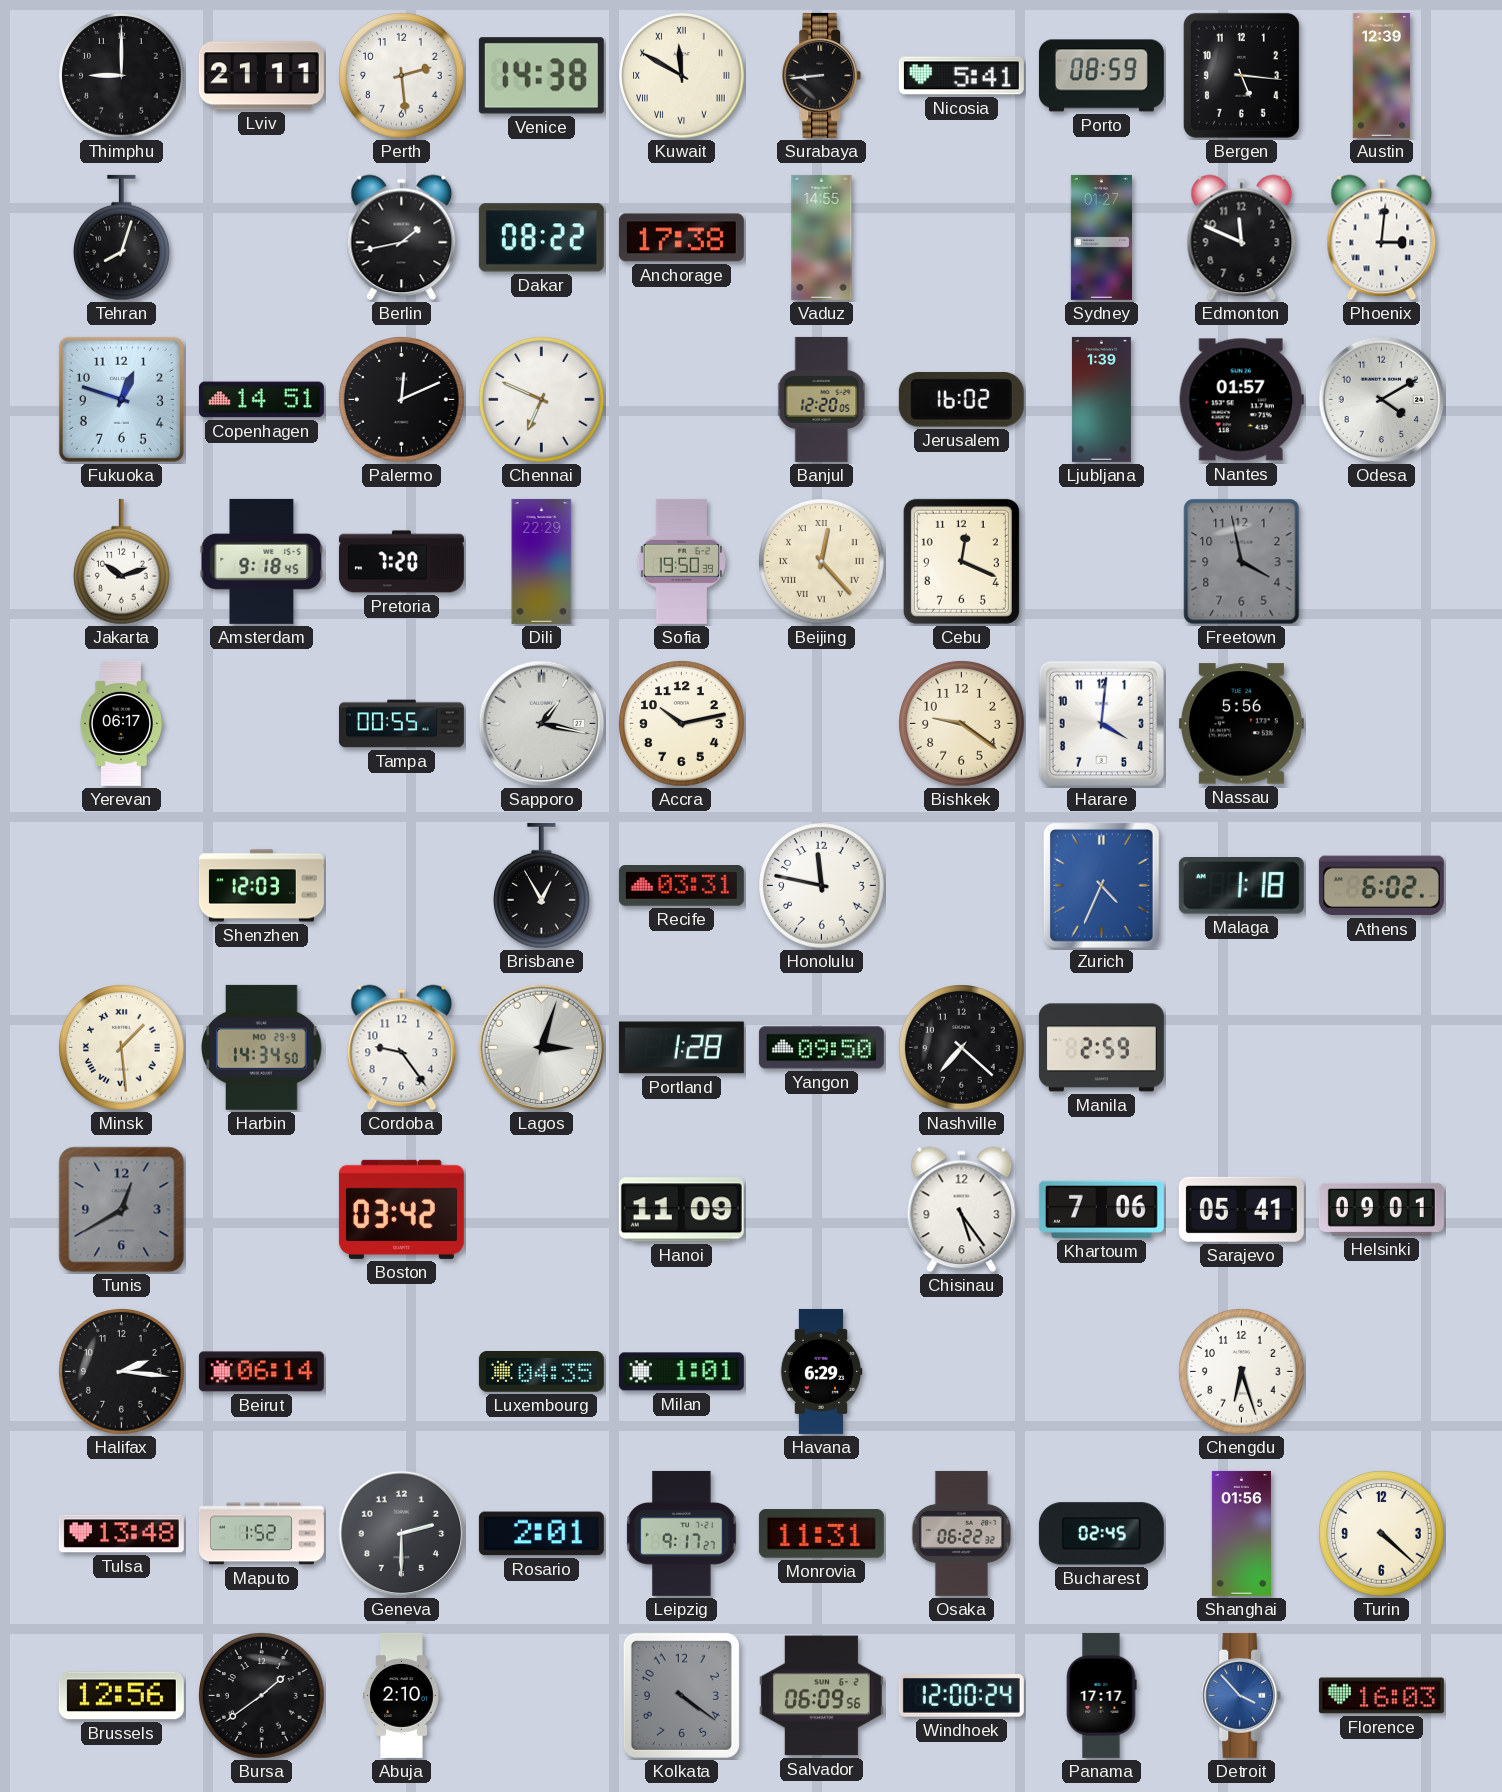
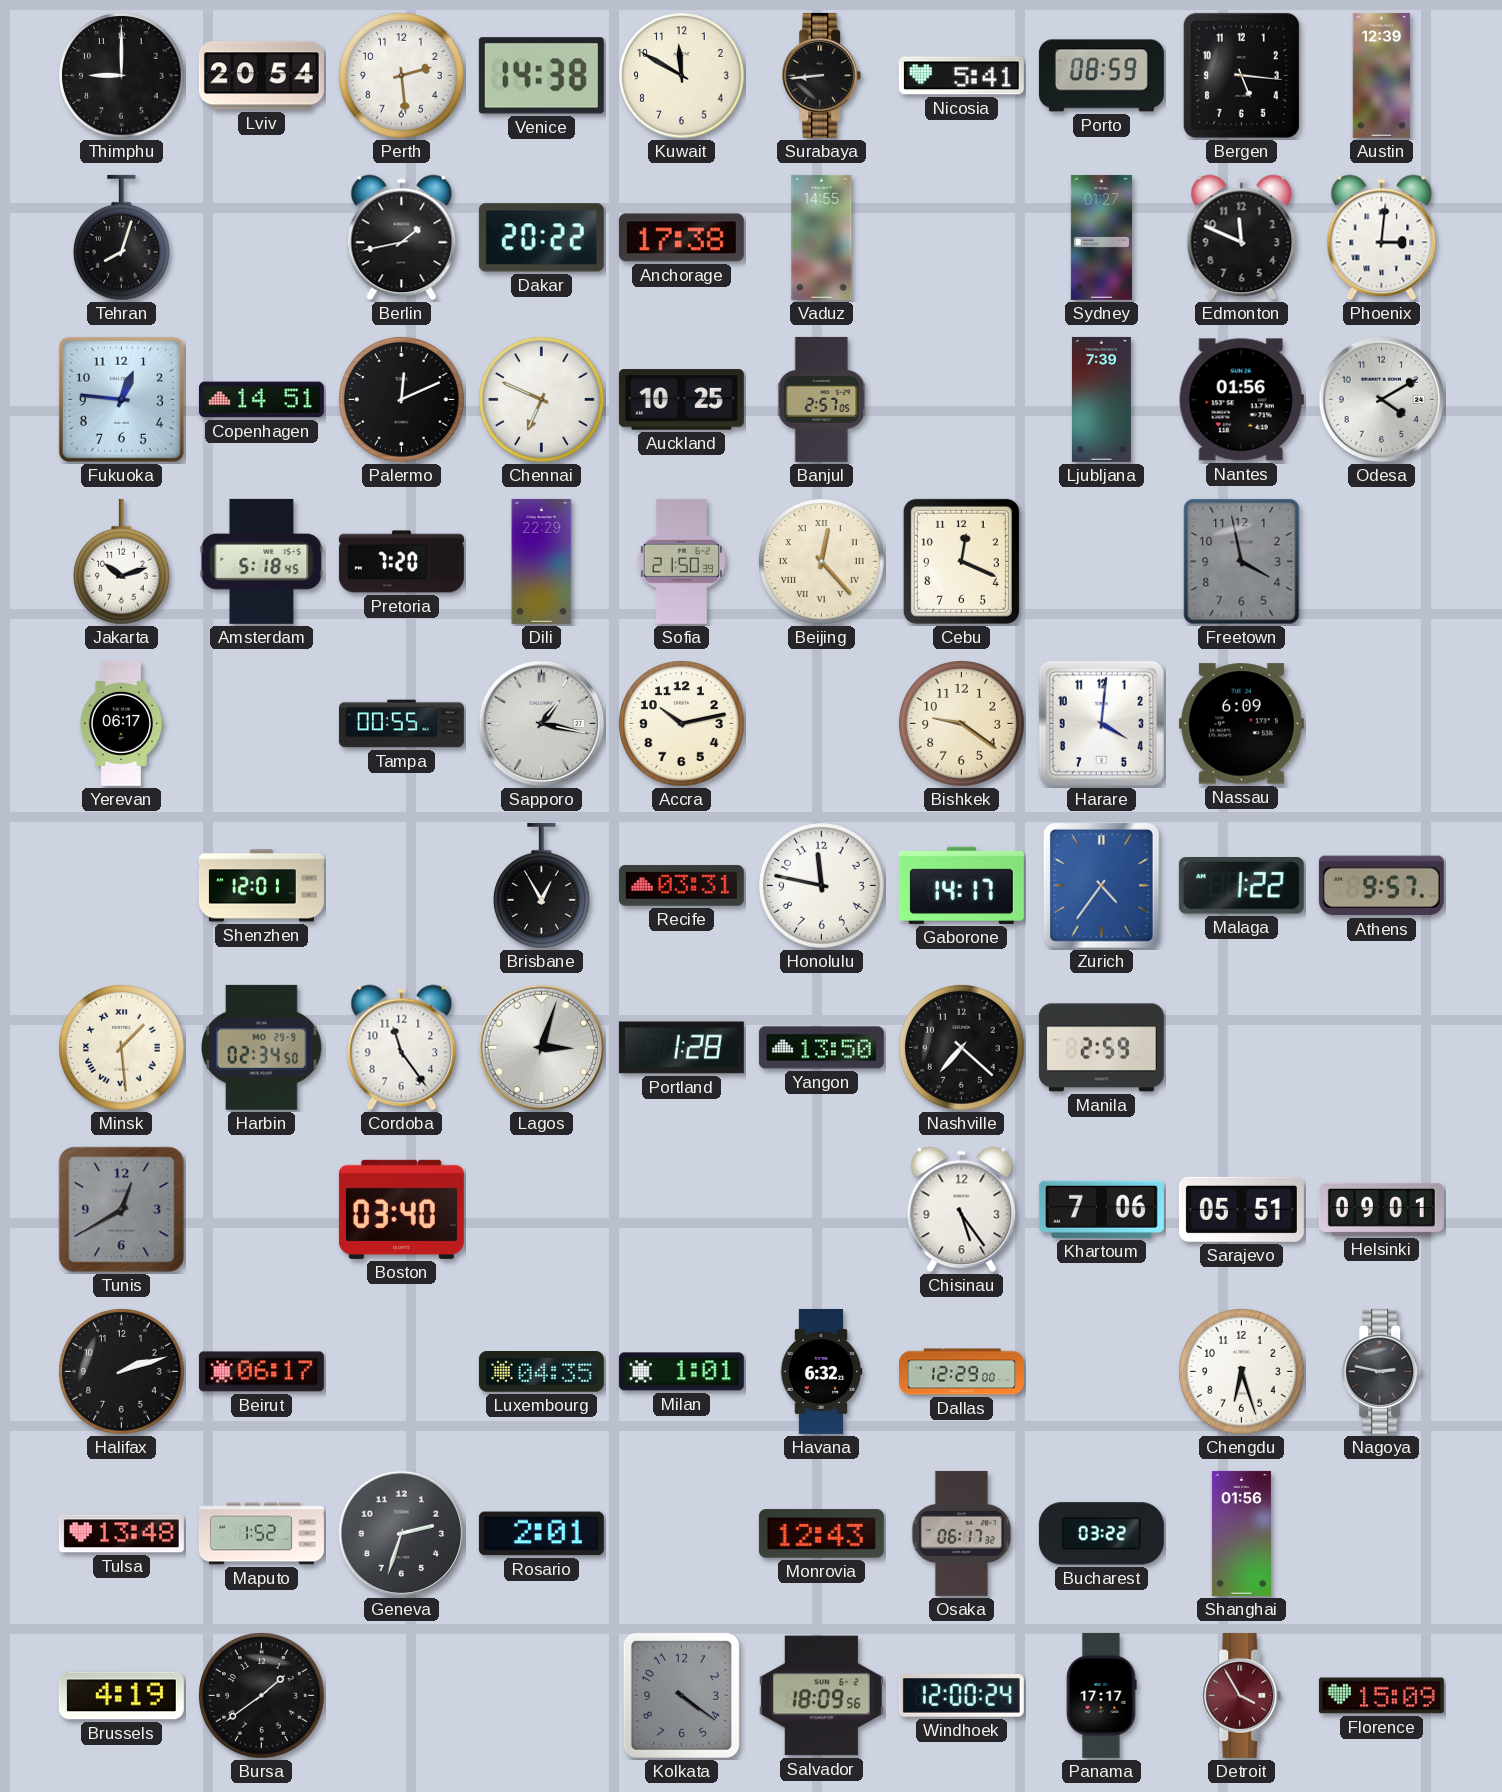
Lviv: 21:11 -> 20:54
Kuwait numerals: Roman -> Arabic
Dakar: 08:22 -> 20:22
Fukuoka: 12:48 -> 12:46
Auckland: none -> 10:25
Banjul: 12:20 -> 2:57
Jerusalem: 16:02 -> none
Ljubljana: 1:39 -> 7:39
Nantes: 01:57 -> 01:56
Amsterdam: 9:18 -> 5:18
Sofia: 19:50 -> 21:50
Nassau: 5:56 -> 6:09
Shenzhen: 12:03 -> 12:01
Gaborone: none -> 14:17
Zurich: 4:34 -> 4:36
Malaga: 1:18 -> 1:22
Athens: 6:02 -> 9:57
Harbin: 14:34 -> 02:34
Cordoba: 9:24 -> 11:24
Yangon: 09:50 -> 13:50
Boston: 03:42 -> 03:40
Hanoi: 11:09 -> none
Sarajevo: 05:41 -> 05:51
Halifax: 2:16 -> 2:12
Beirut: 06:14 -> 06:17
Havana: 6:29 -> 6:32
Dallas: none -> 12:29
Nagoya: none -> 2:47
Geneva: 2:30 -> 2:33
Leipzig: 9:17 -> none
Monrovia: 11:31 -> 12:43
Osaka: 06:22 -> 06:17
Bucharest: 02:45 -> 03:22
Turin: 4:22 -> none
Brussels: 12:56 -> 4:19
Abuja: 2:10 -> none
Salvador: 06:09 -> 18:09
Detroit: 3:53 -> 3:55
Detroit dial: blue -> burgundy
Florence: 16:03 -> 15:09
